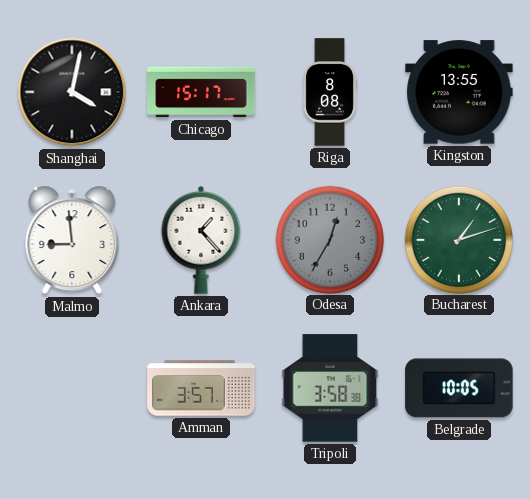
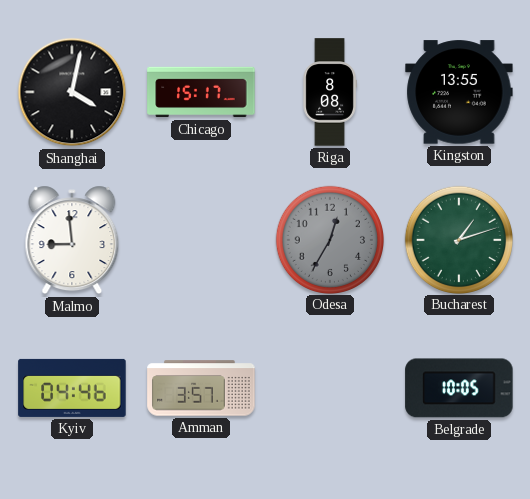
Ankara: 1:23 -> none
Kyiv: none -> 04:46
Tripoli: 3:58 -> none
